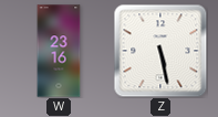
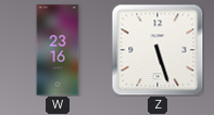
Z: 5:28 -> 5:27
